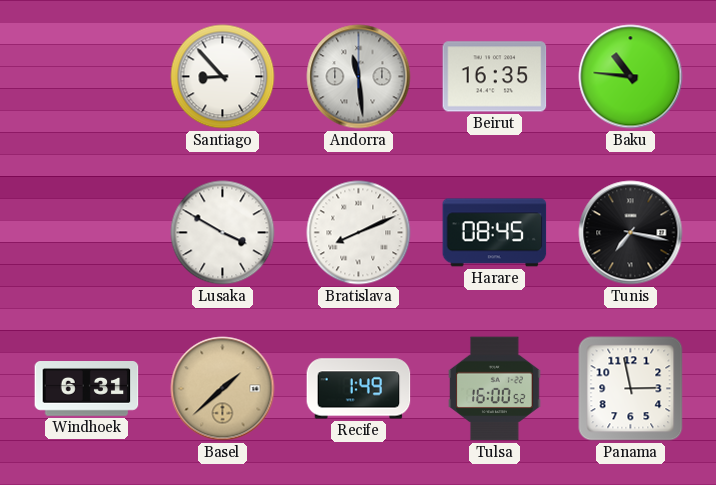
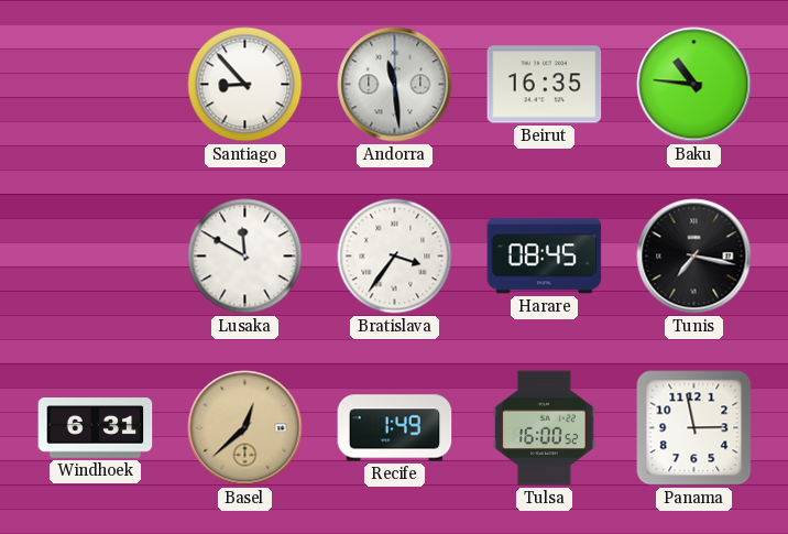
Lusaka: 3:50 -> 11:50
Bratislava: 8:11 -> 3:36
Basel: 1:38 -> 12:38
